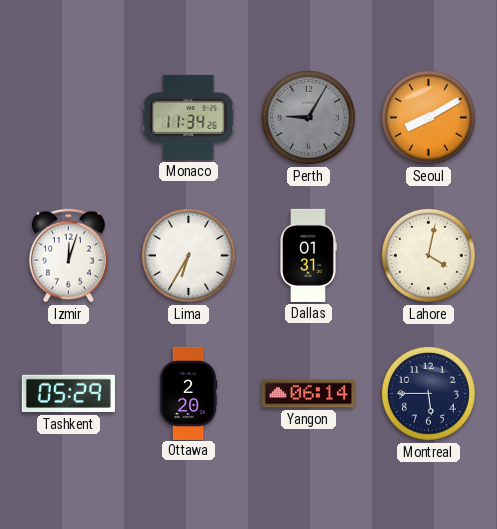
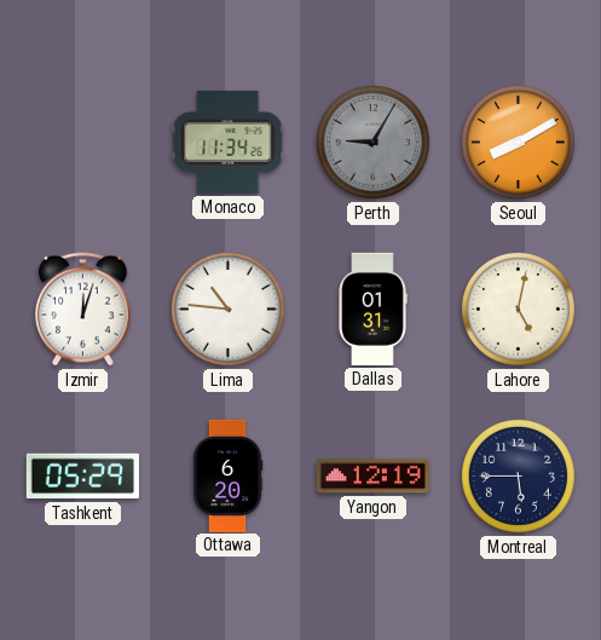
Lima: 6:35 -> 10:46
Lahore: 4:02 -> 5:02
Ottawa: 2:20 -> 6:20
Yangon: 06:14 -> 12:19
